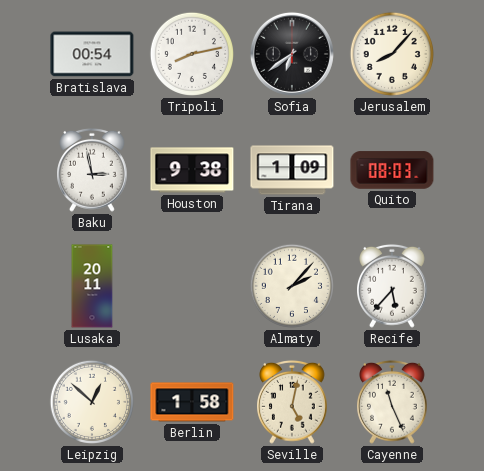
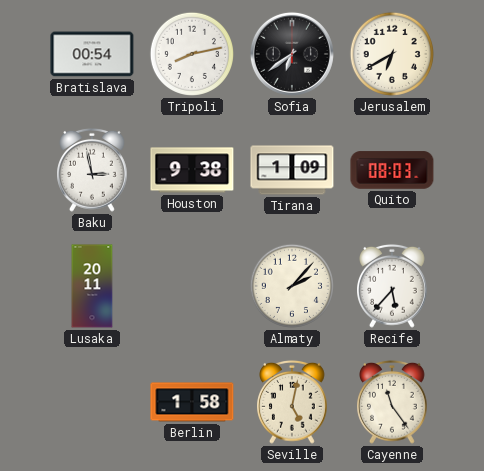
Jerusalem: 8:07 -> 6:40
Leipzig: 12:52 -> none
Cayenne: 11:26 -> 11:24
